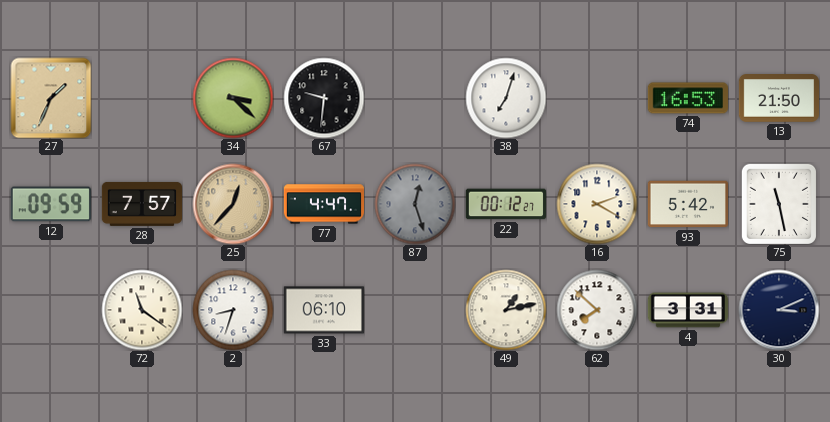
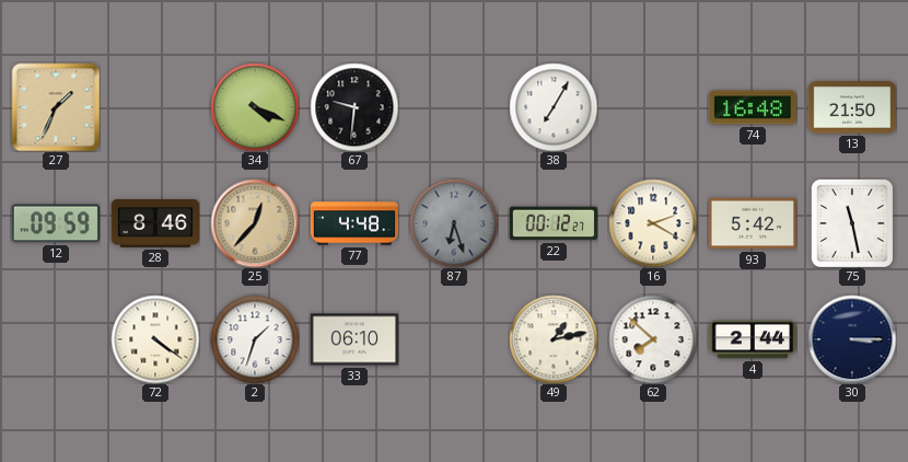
34: 3:22 -> 4:19
38: 7:03 -> 7:05
74: 16:53 -> 16:48
28: 7:57 -> 8:46
77: 4:47 -> 4:48
87: 12:27 -> 6:27
72: 11:21 -> 4:21
2: 8:33 -> 1:33
4: 3:31 -> 2:44
30: 3:11 -> 3:15
